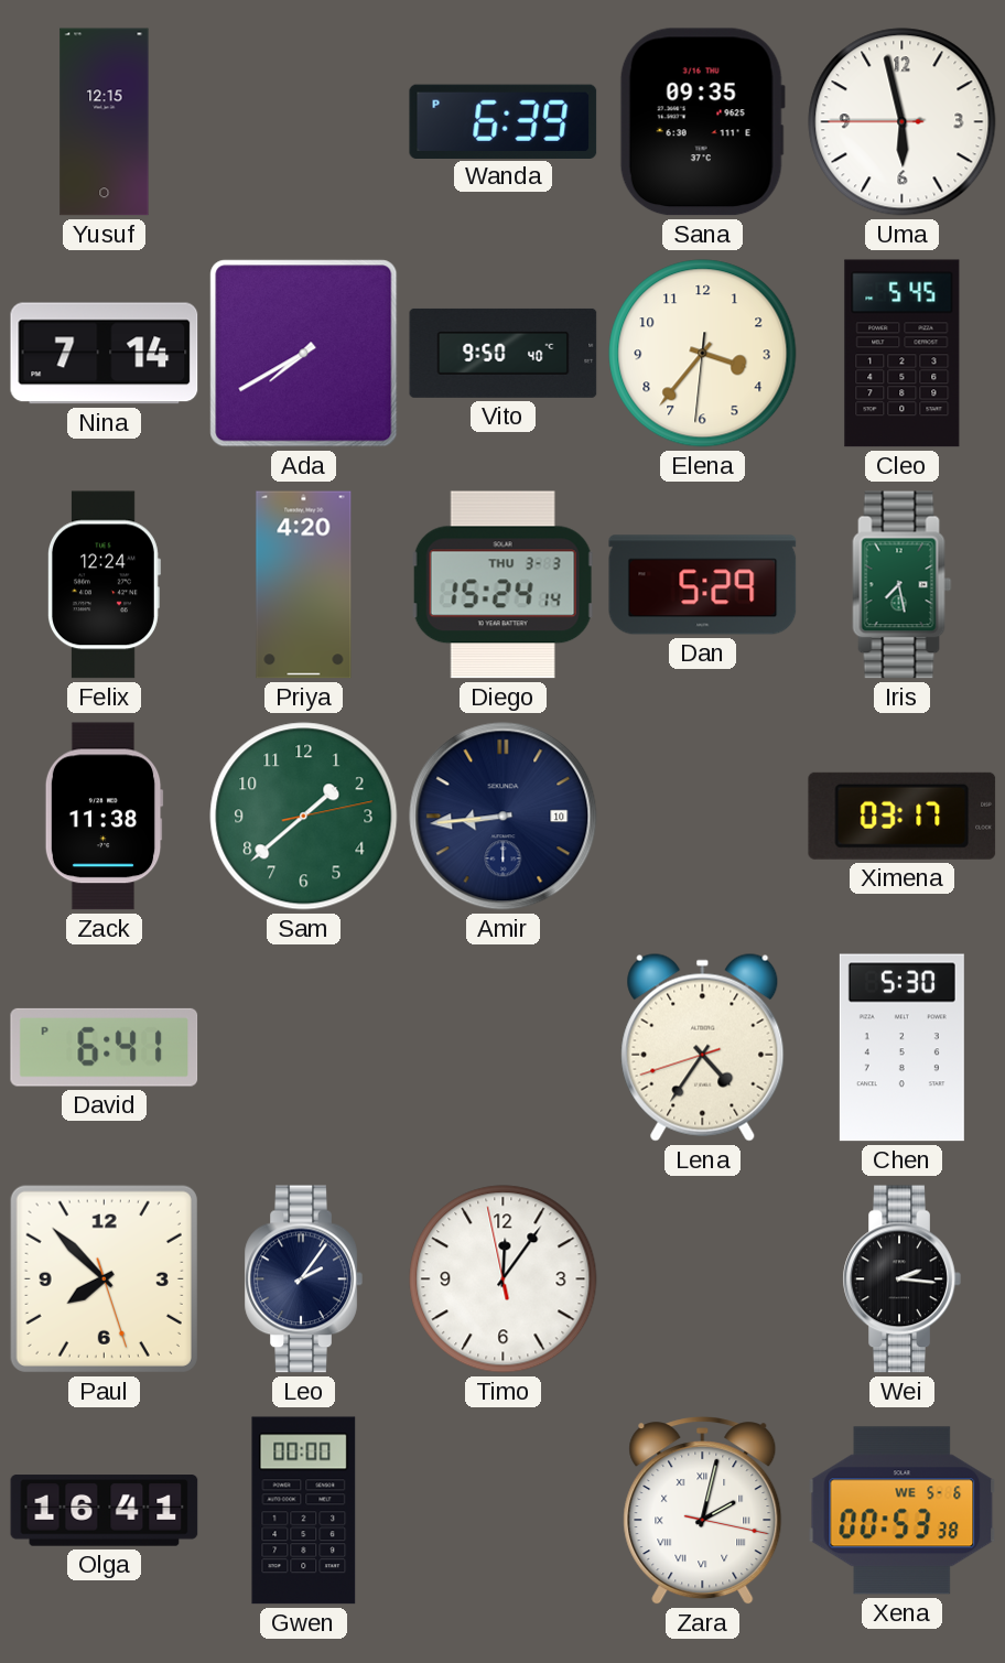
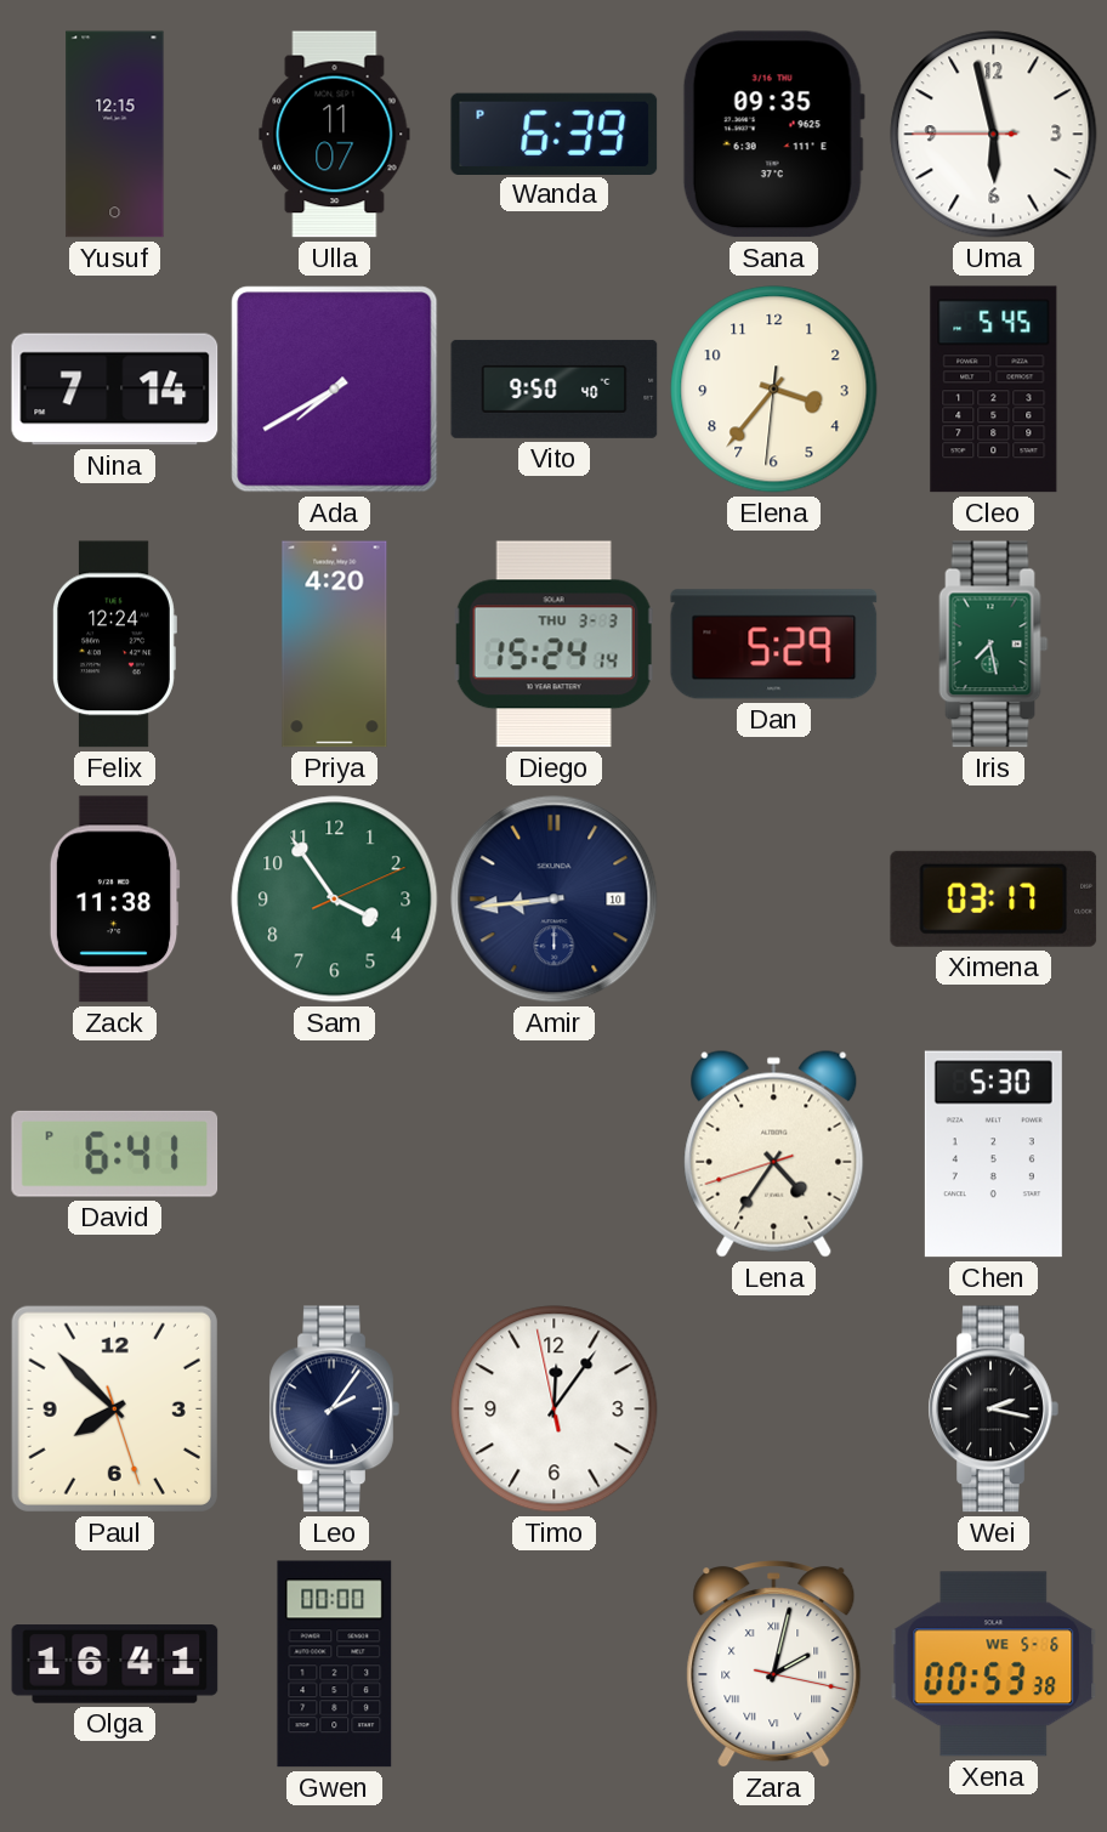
Ulla: none -> 11:07
Sam: 1:38 -> 3:54
Wei: 2:16 -> 2:17
